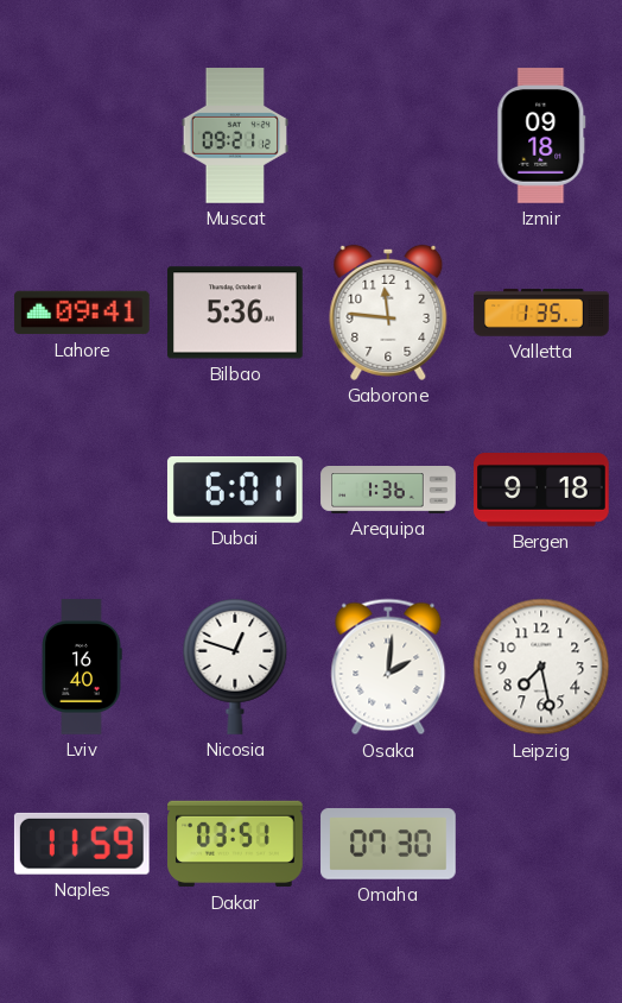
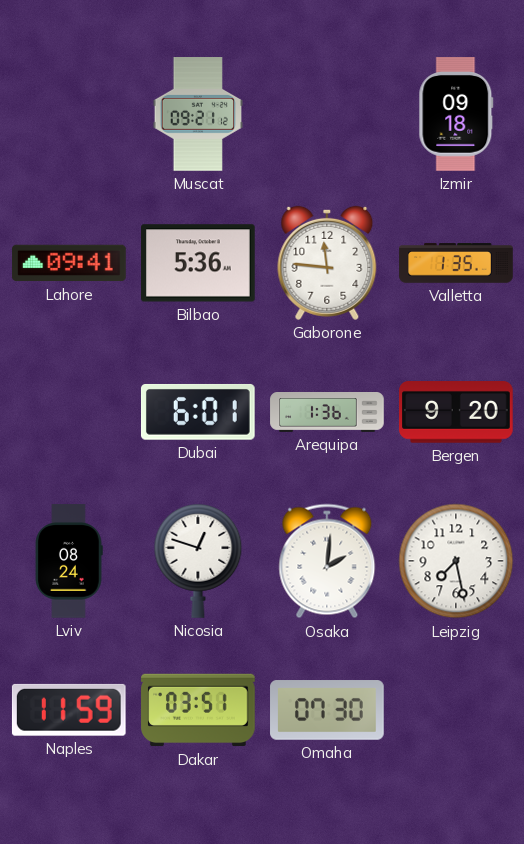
Bergen: 9:18 -> 9:20
Lviv: 16:40 -> 08:24
